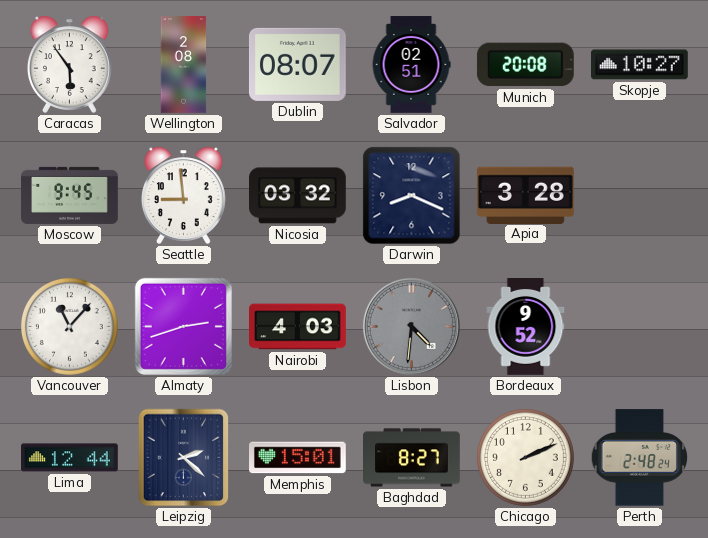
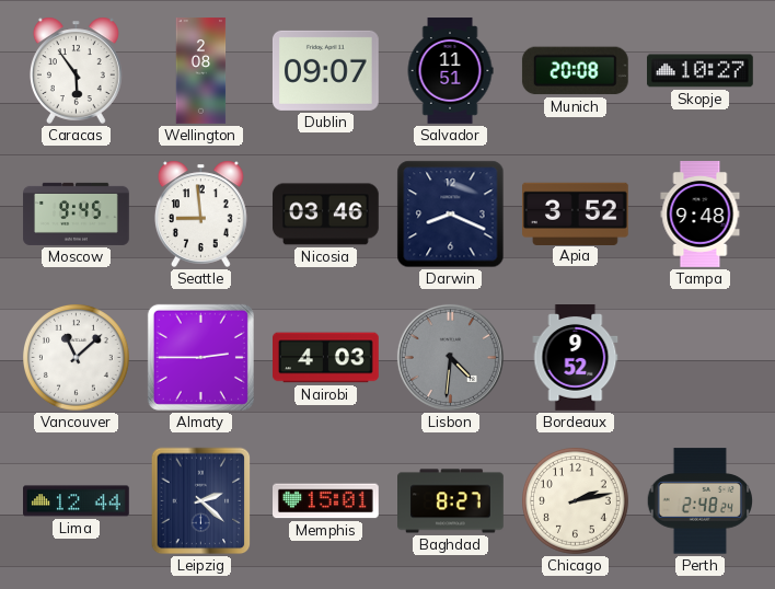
Dublin: 08:07 -> 09:07
Salvador: 02:51 -> 11:51
Nicosia: 03:32 -> 03:46
Apia: 3:28 -> 3:52
Tampa: none -> 9:48
Vancouver: 11:07 -> 11:08
Almaty: 2:42 -> 2:45
Chicago: 2:11 -> 2:13
